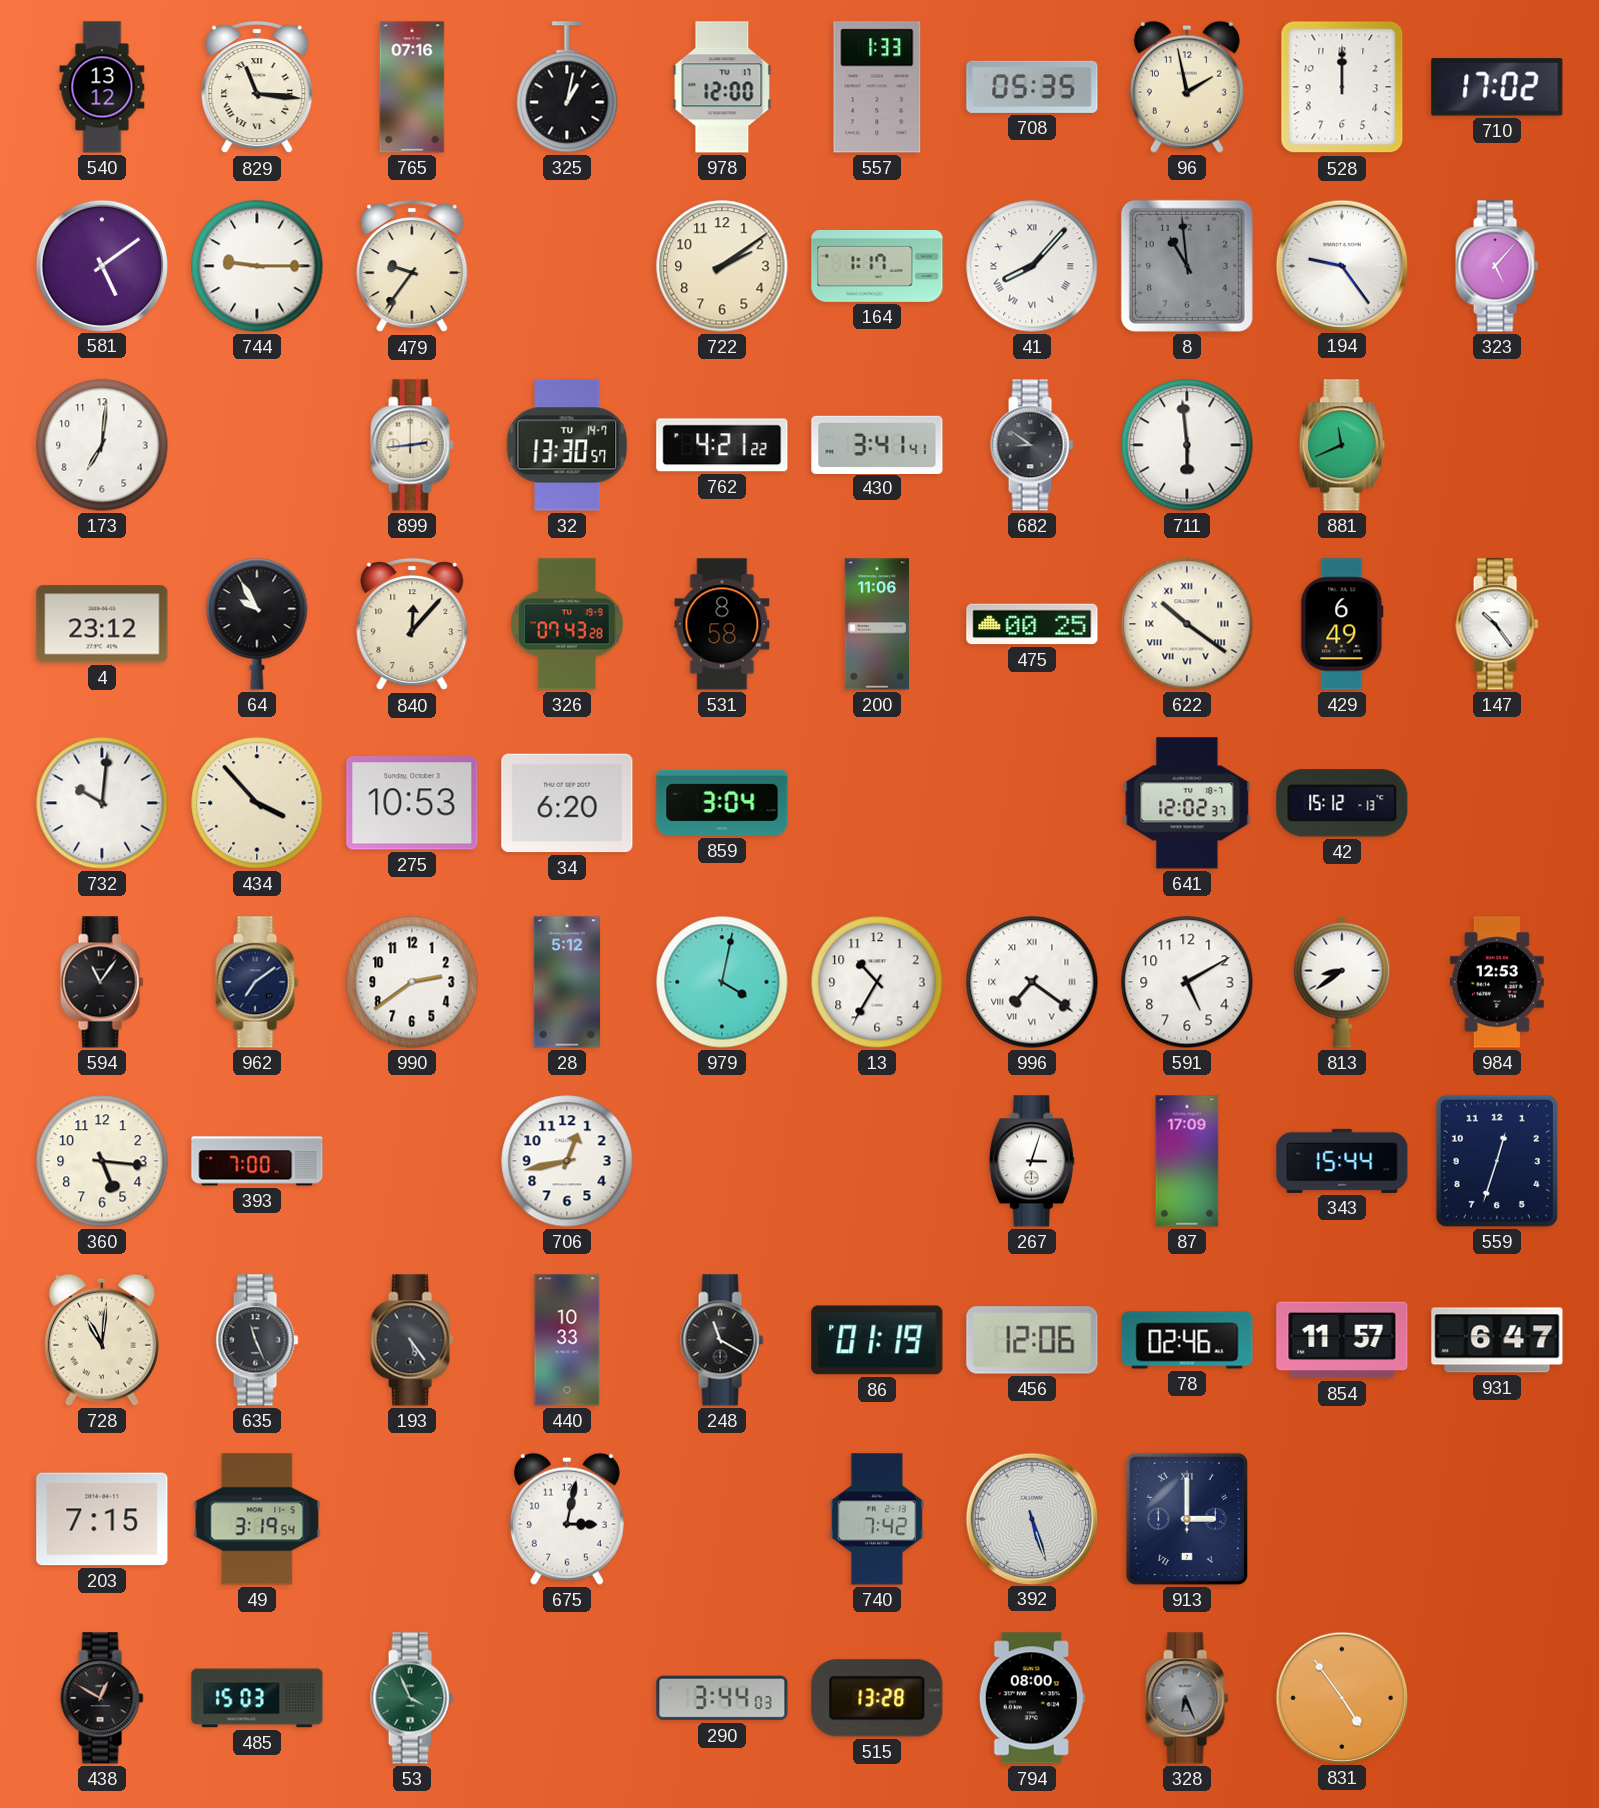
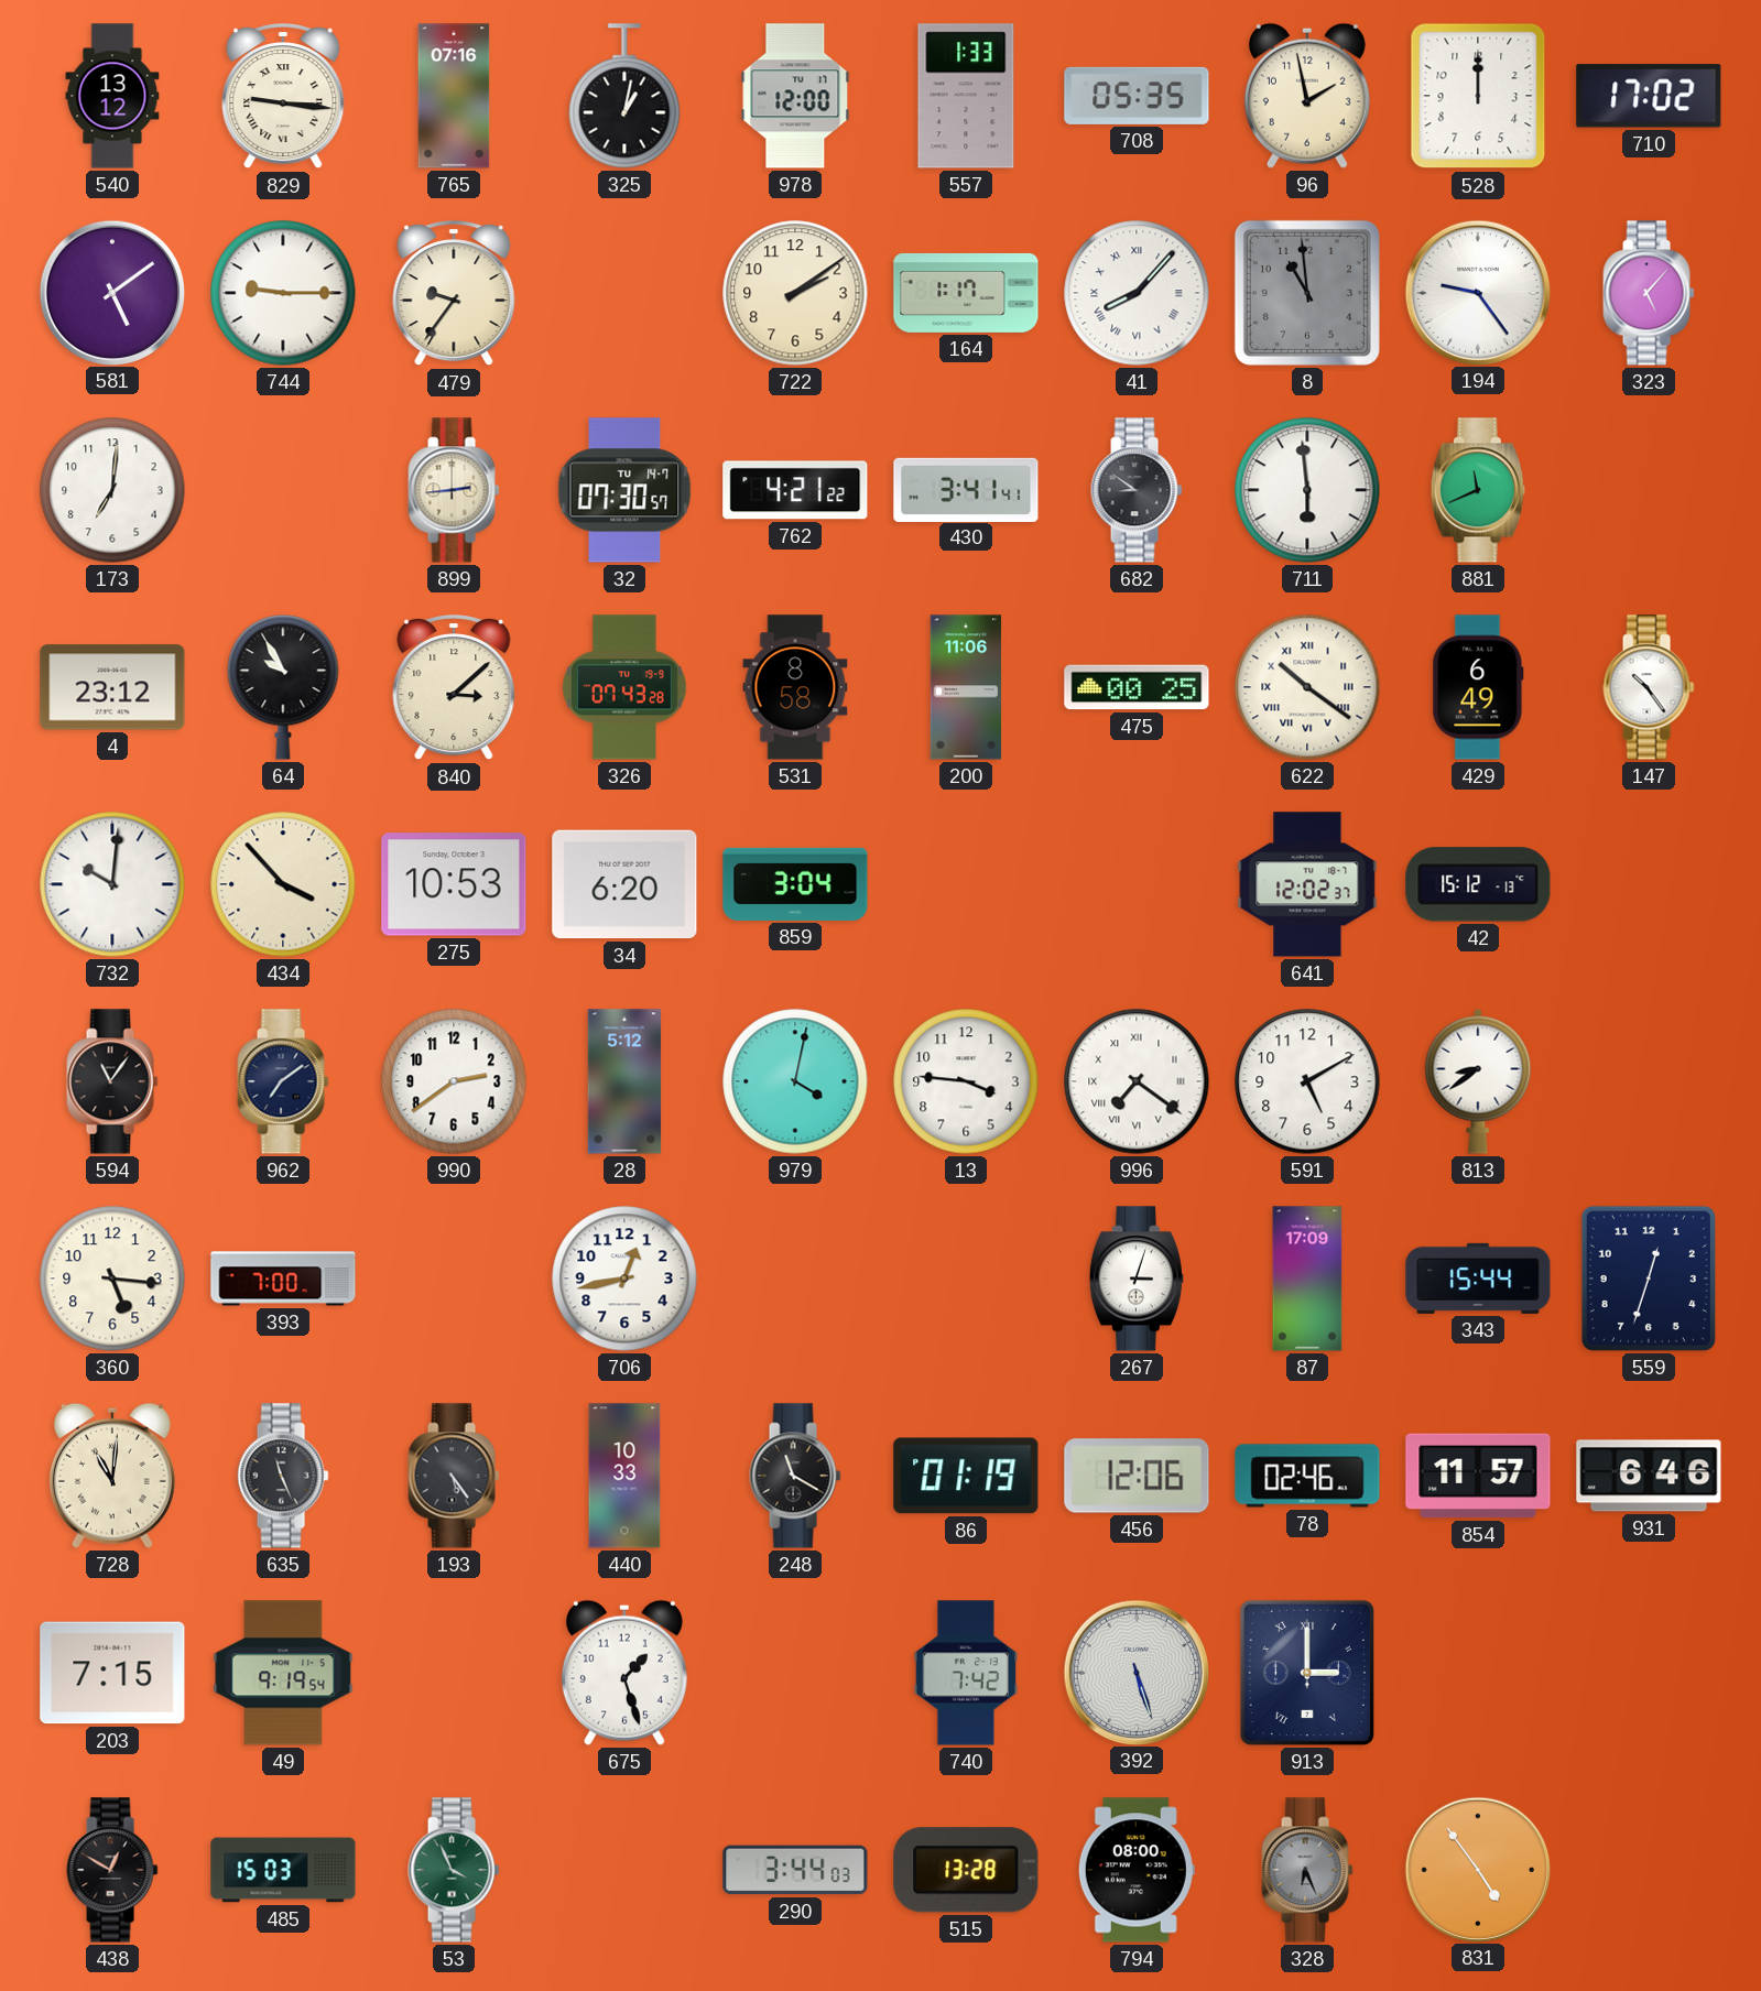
829: 11:16 -> 9:16
32: 13:30 -> 07:30
840: 12:07 -> 3:08
13: 10:35 -> 3:46
984: 12:53 -> none
931: 6:47 -> 6:46
49: 3:19 -> 9:19
675: 3:02 -> 1:27
